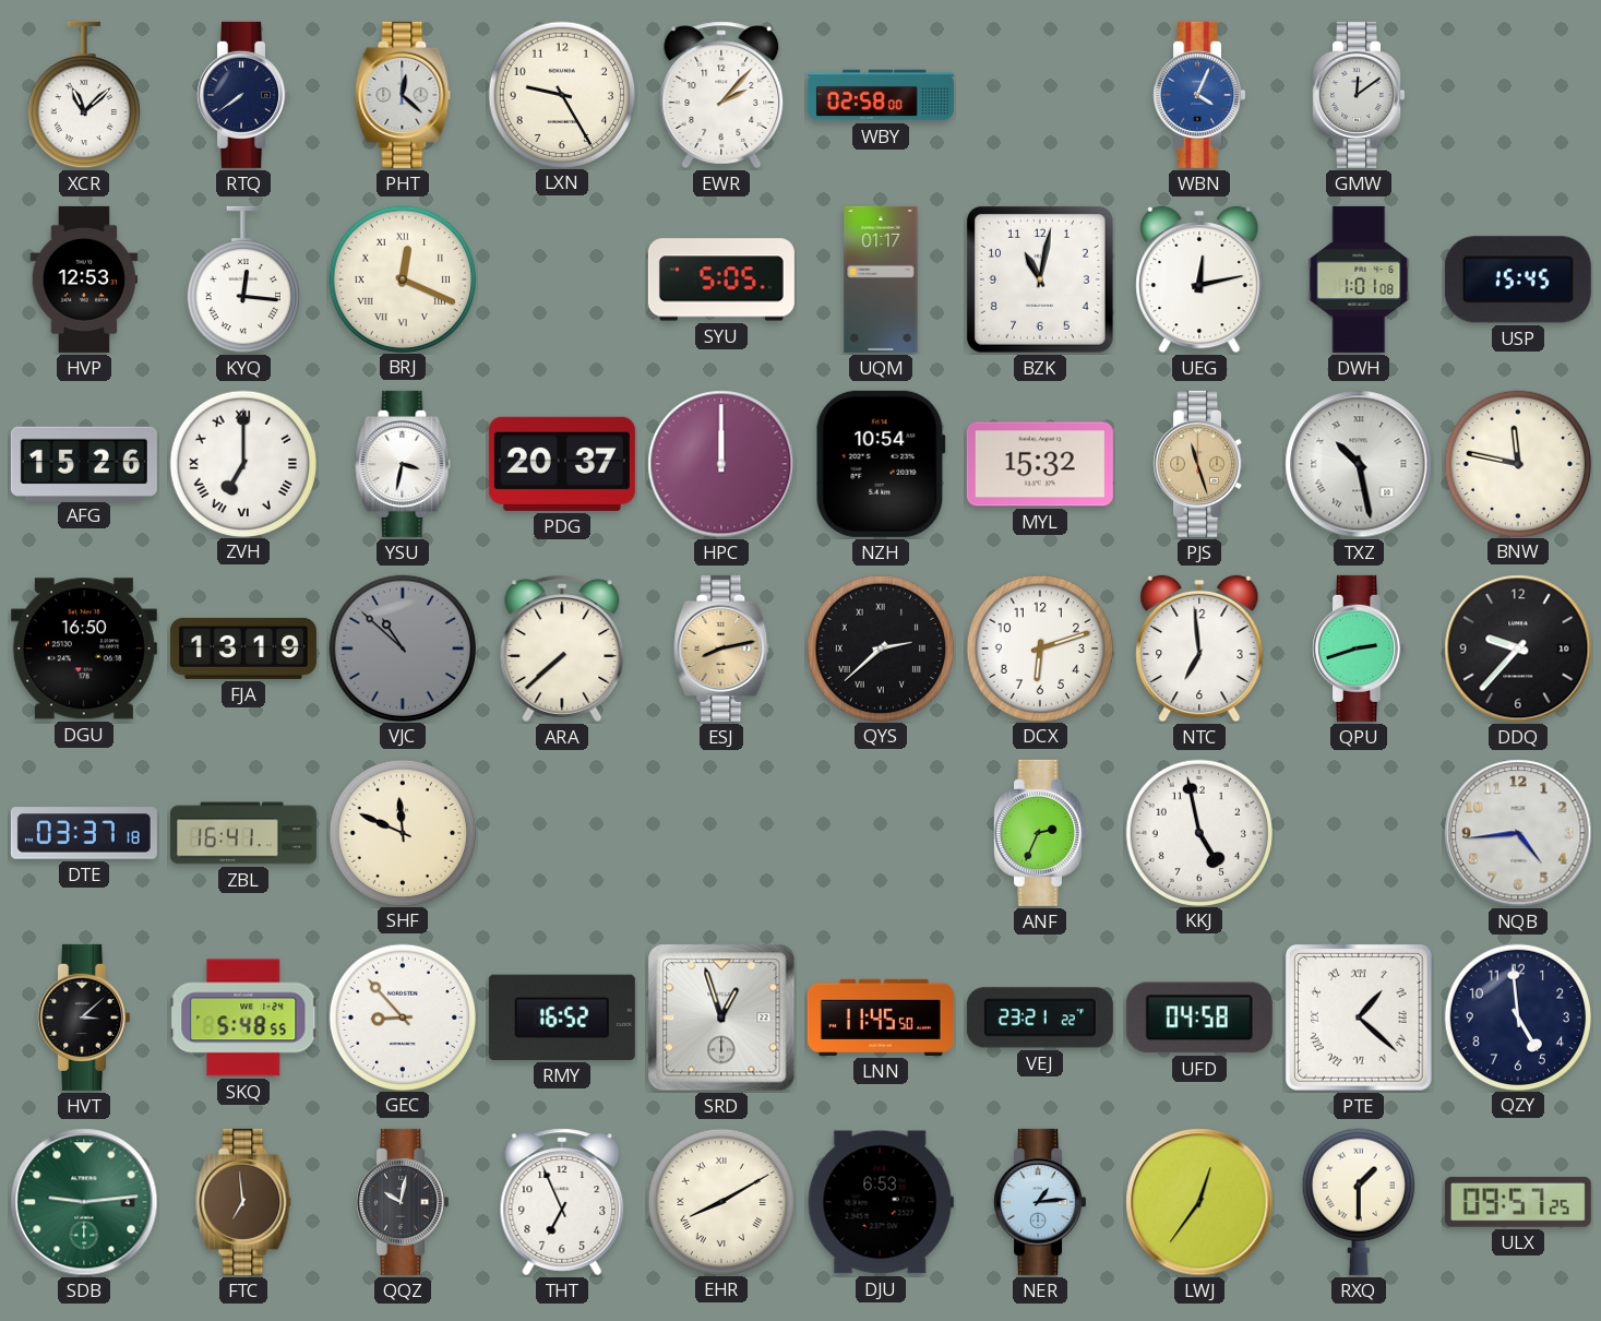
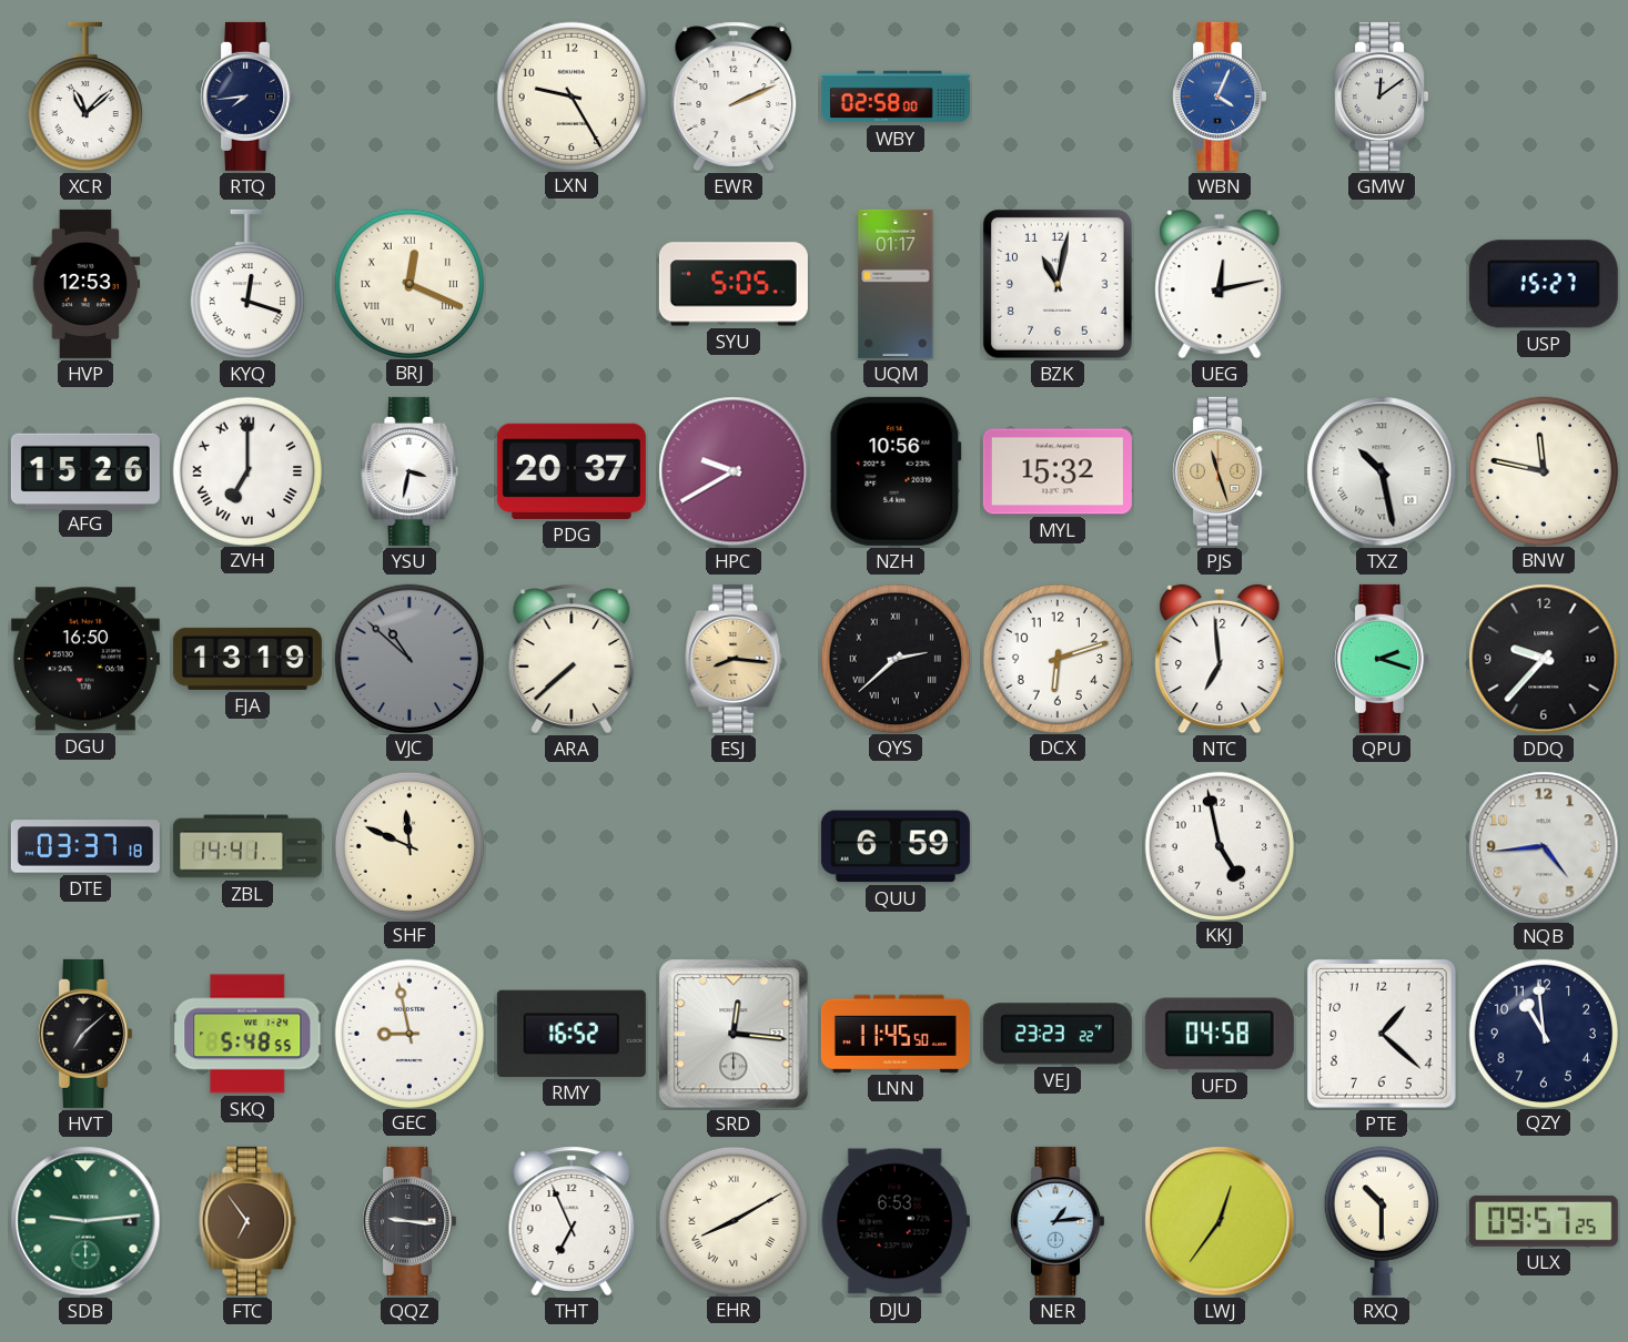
RTQ: 7:39 -> 7:44
PHT: 12:22 -> none
EWR: 2:07 -> 2:11
KYQ: 12:16 -> 12:18
DWH: 1:01 -> none
USP: 15:45 -> 15:27
HPC: 12:00 -> 9:40
NZH: 10:54 -> 10:56
ESJ: 8:13 -> 8:16
QPU: 2:42 -> 2:18
ZBL: 16:41 -> 14:41
QUU: none -> 6:59
ANF: 2:34 -> none
HVT: 3:08 -> 7:08
GEC: 8:53 -> 8:58
SRD: 12:57 -> 12:16
VEJ: 23:21 -> 23:23
PTE numerals: Roman -> Arabic
QZY: 4:59 -> 10:59
FTC: 6:59 -> 6:54
QQZ: 10:02 -> 9:16
RXQ: 1:30 -> 10:30
